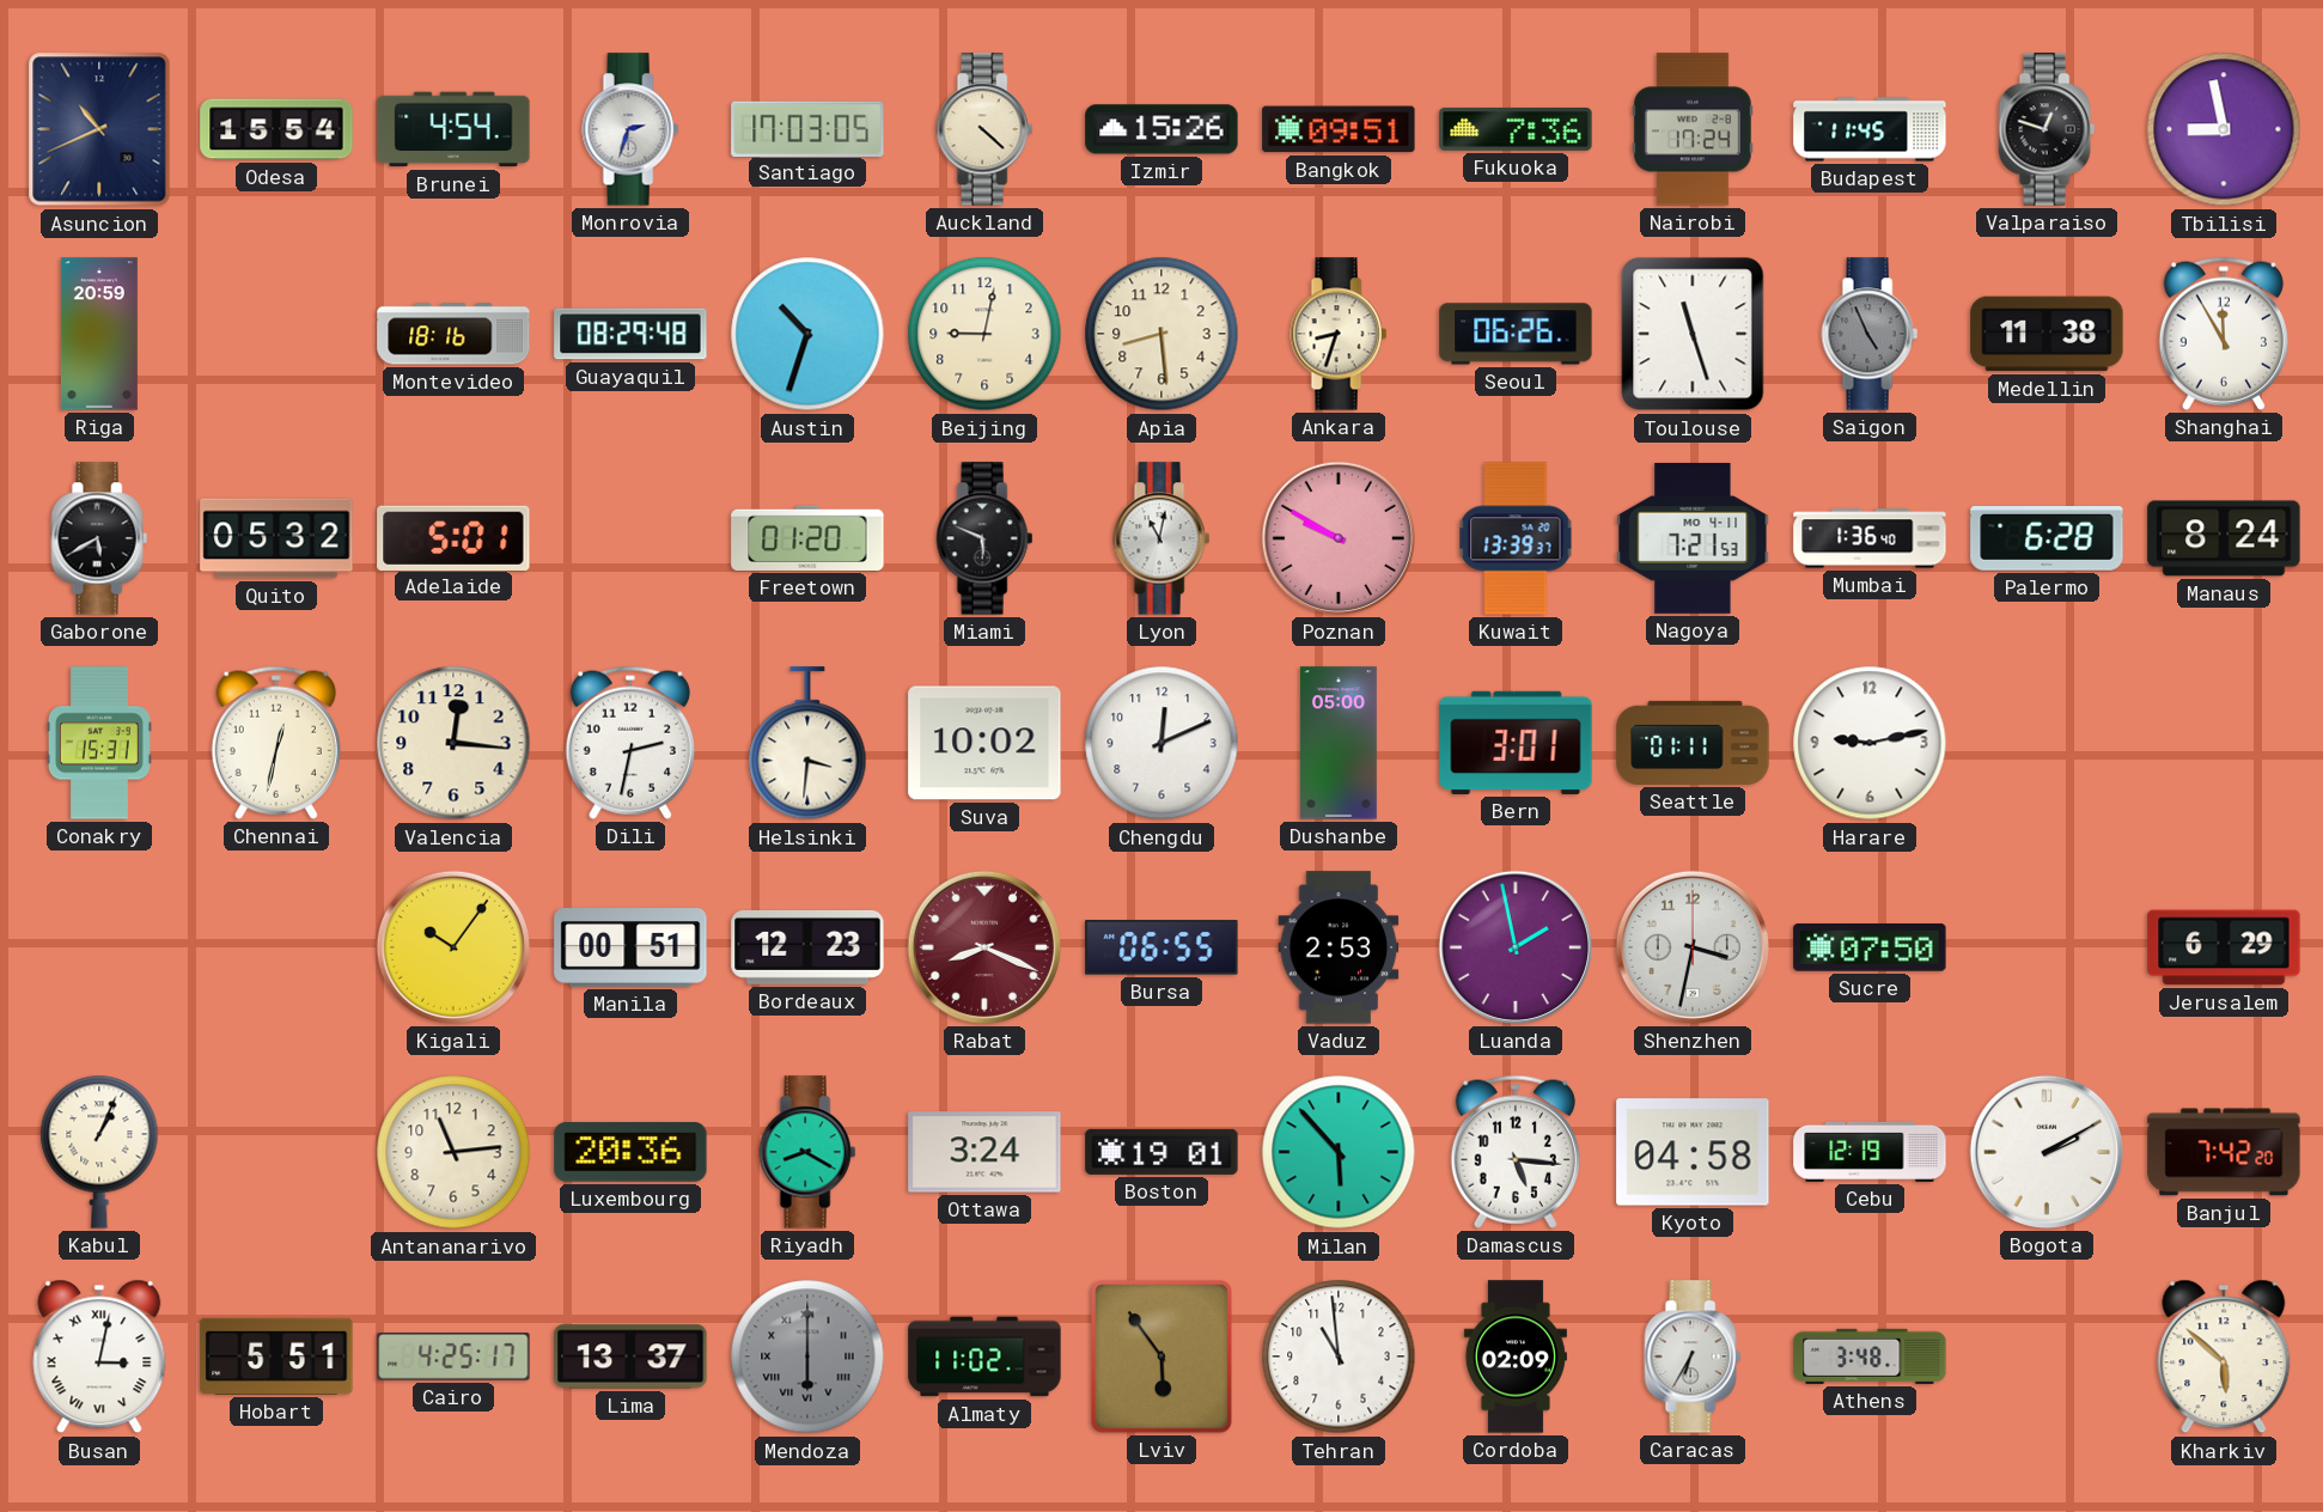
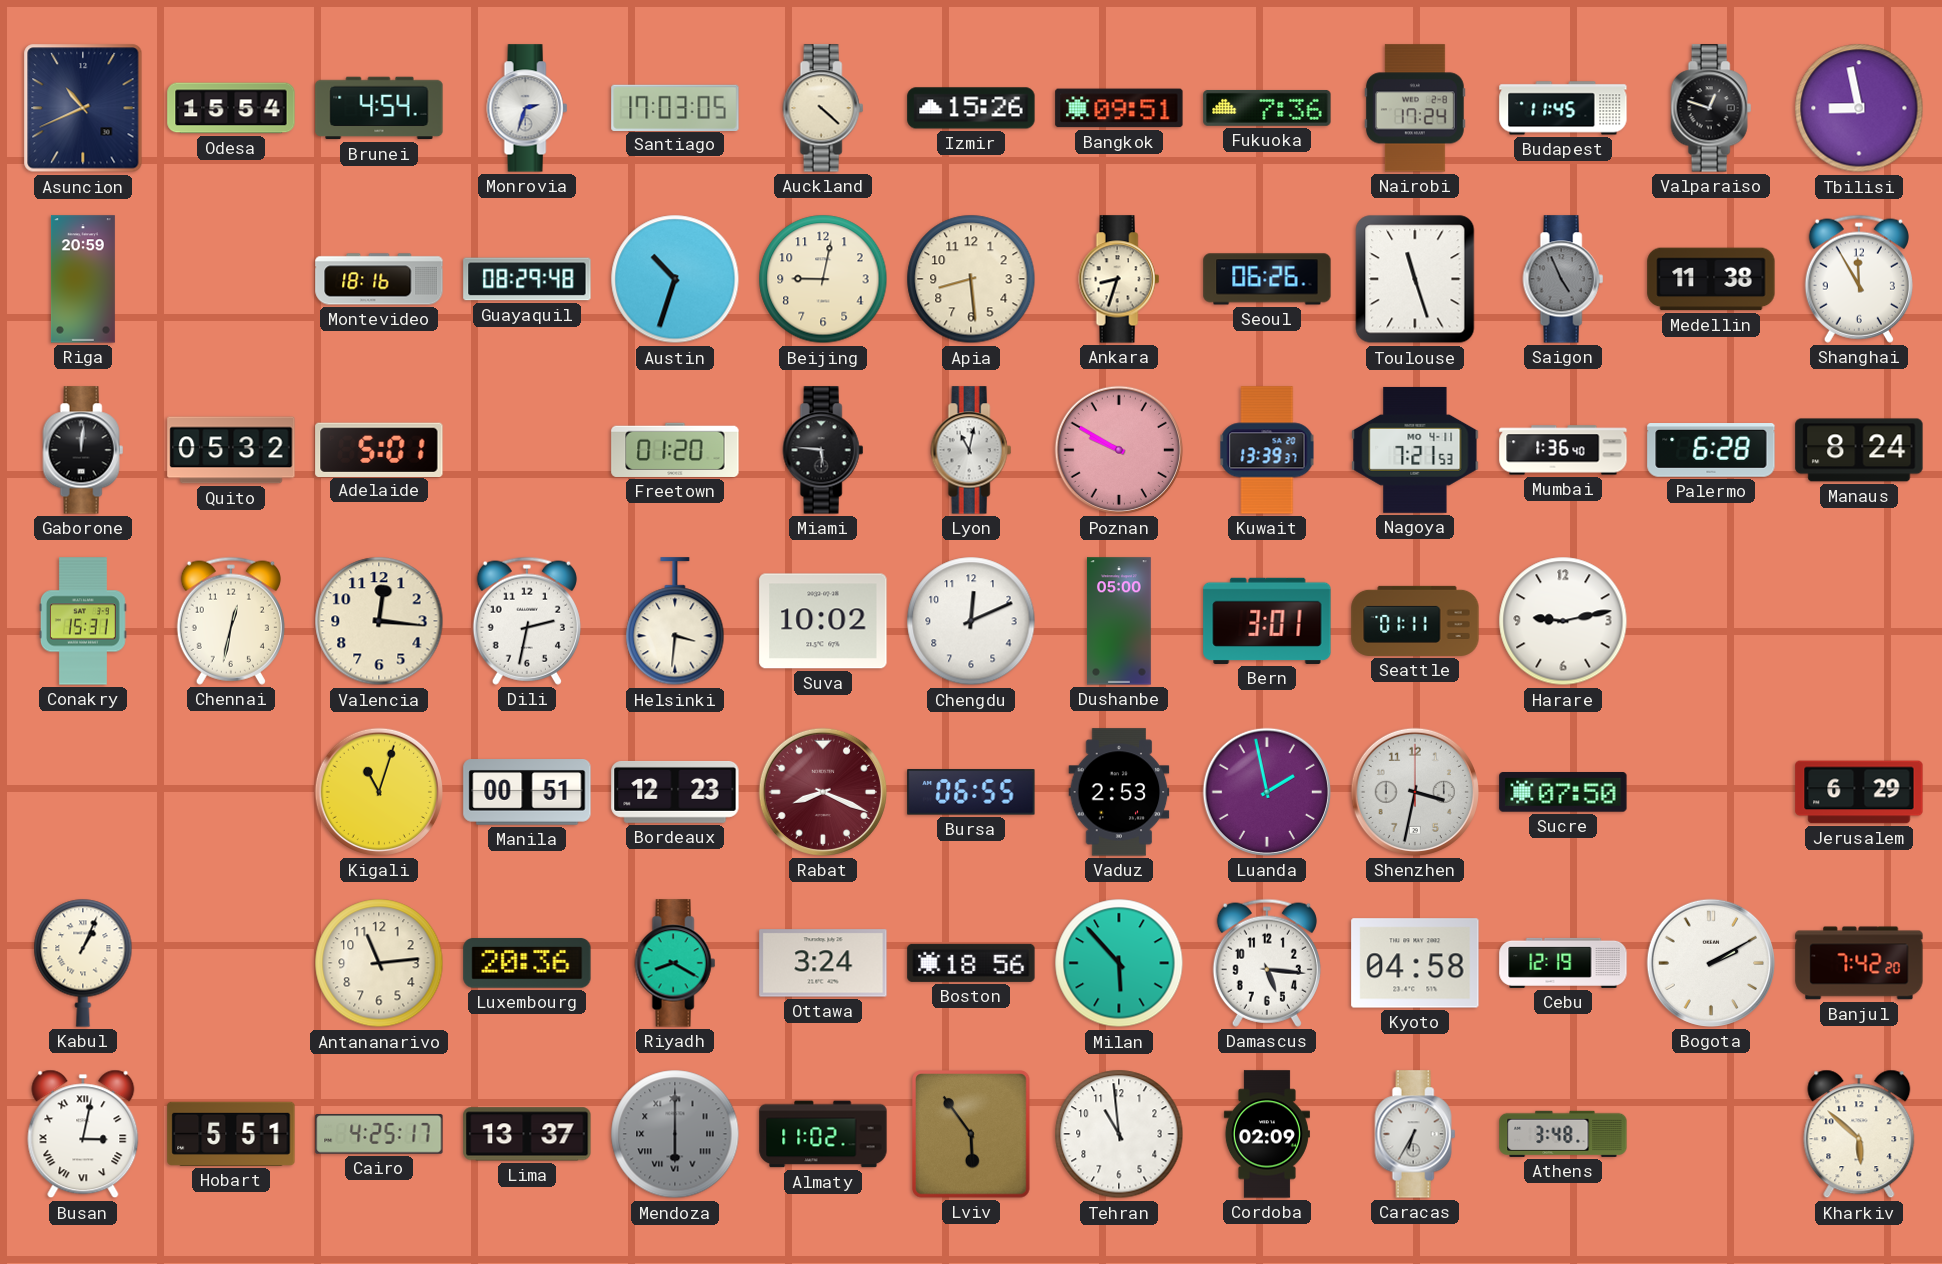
Gaborone: 5:40 -> 12:01
Miami: 5:49 -> 5:46
Kigali: 10:06 -> 11:03
Boston: 19:01 -> 18:56
